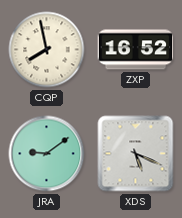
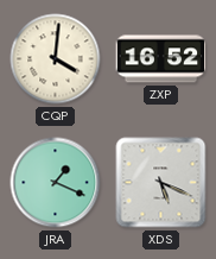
CQP: 7:58 -> 4:01
JRA: 9:09 -> 1:19
